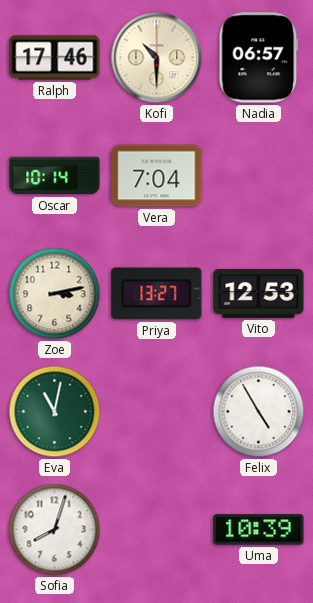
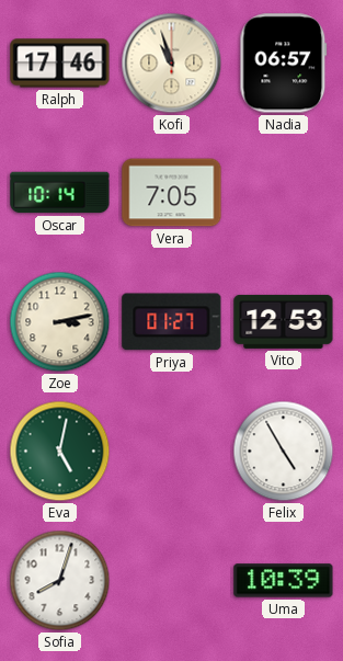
Kofi: 10:30 -> 10:57
Vera: 7:04 -> 7:05
Priya: 13:27 -> 01:27
Eva: 11:02 -> 5:02
